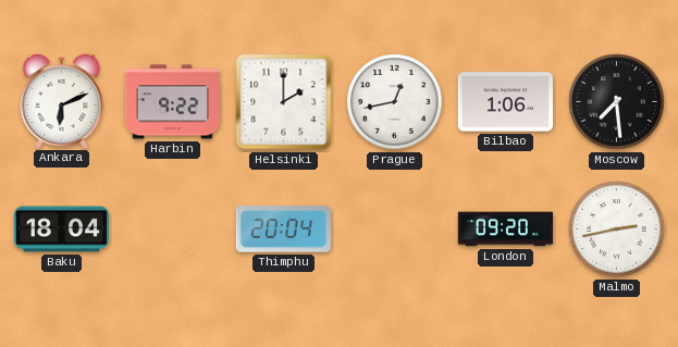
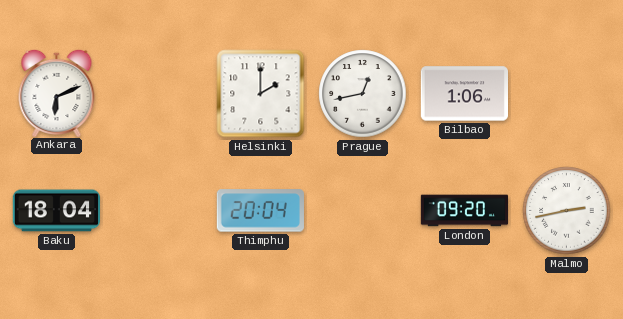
Harbin: 9:22 -> none
Moscow: 7:29 -> none
